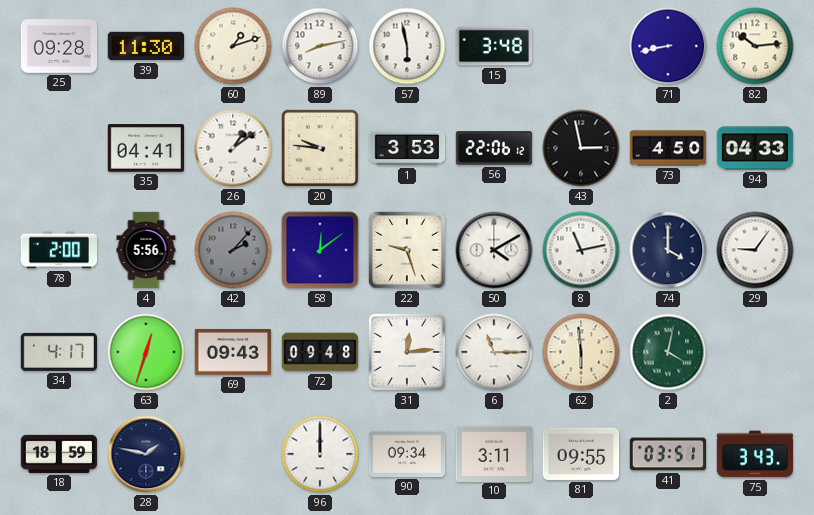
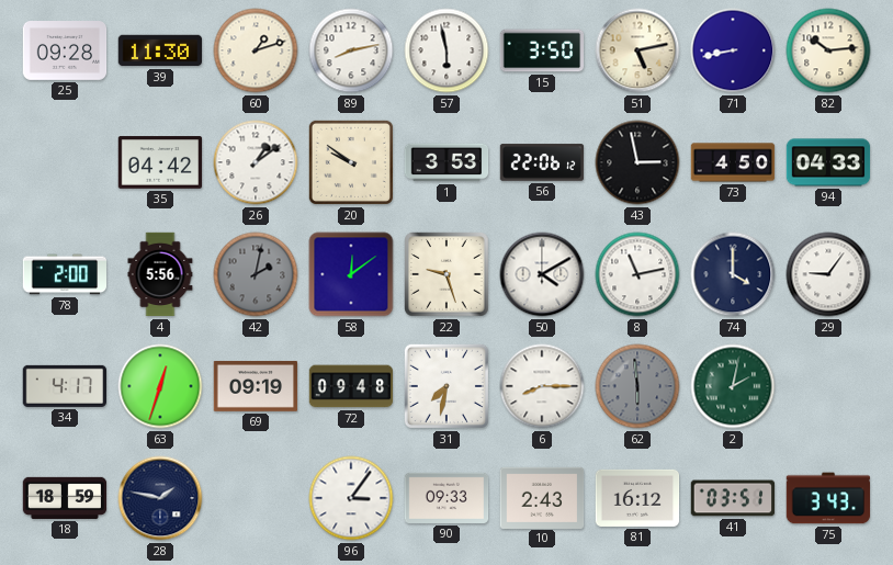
15: 3:48 -> 3:50
51: none -> 5:13
35: 04:41 -> 04:42
20: 9:46 -> 9:51
42: 2:07 -> 2:02
69: 09:43 -> 09:19
31: 12:14 -> 7:32
6: 11:15 -> 8:15
62 dial: cream -> grey
2: 4:02 -> 2:02
96: 12:00 -> 3:06
90: 09:34 -> 09:33
10: 3:11 -> 2:43
81: 09:55 -> 16:12
